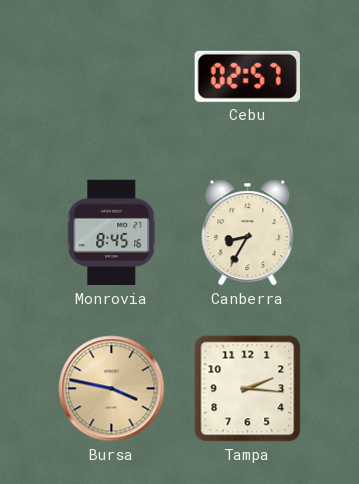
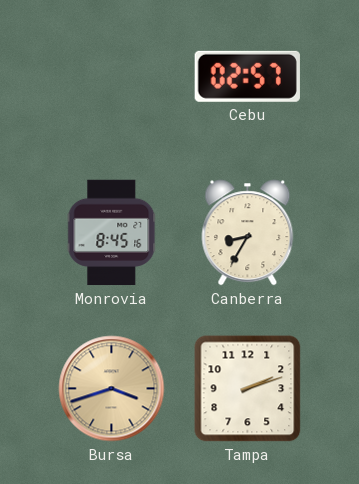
Bursa: 3:47 -> 3:42
Tampa: 2:16 -> 2:12
